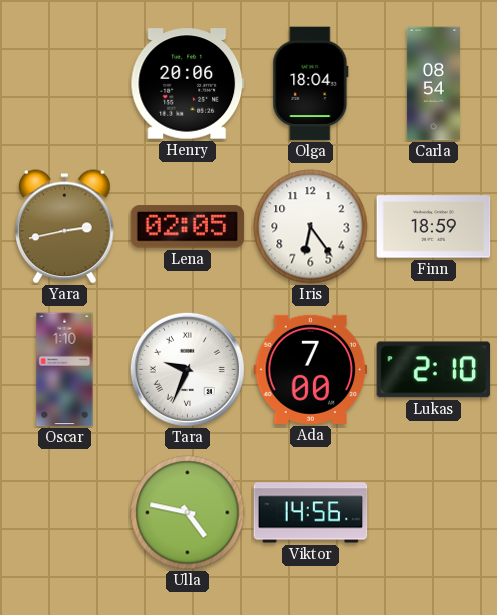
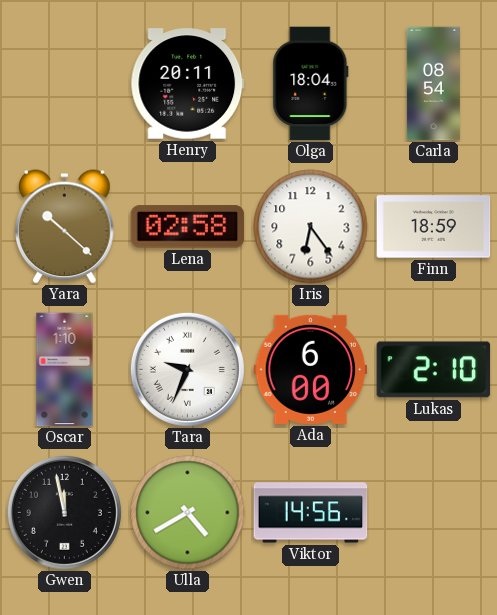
Henry: 20:06 -> 20:11
Yara: 2:43 -> 10:22
Lena: 02:05 -> 02:58
Ada: 7:00 -> 6:00
Gwen: none -> 11:58
Ulla: 4:47 -> 4:40
